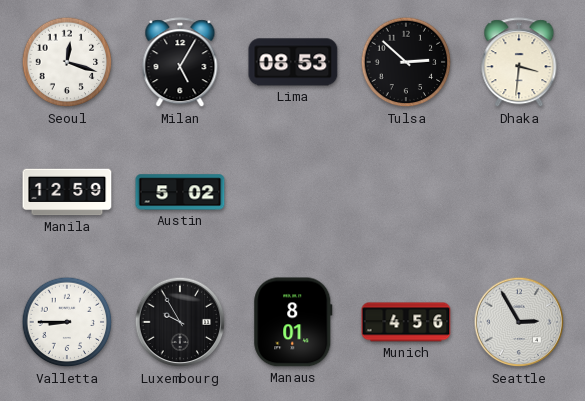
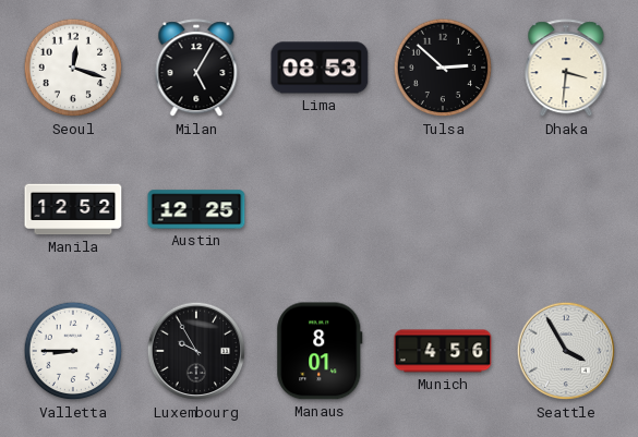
Manila: 12:59 -> 12:52
Austin: 5:02 -> 12:25
Seattle: 2:55 -> 3:55
